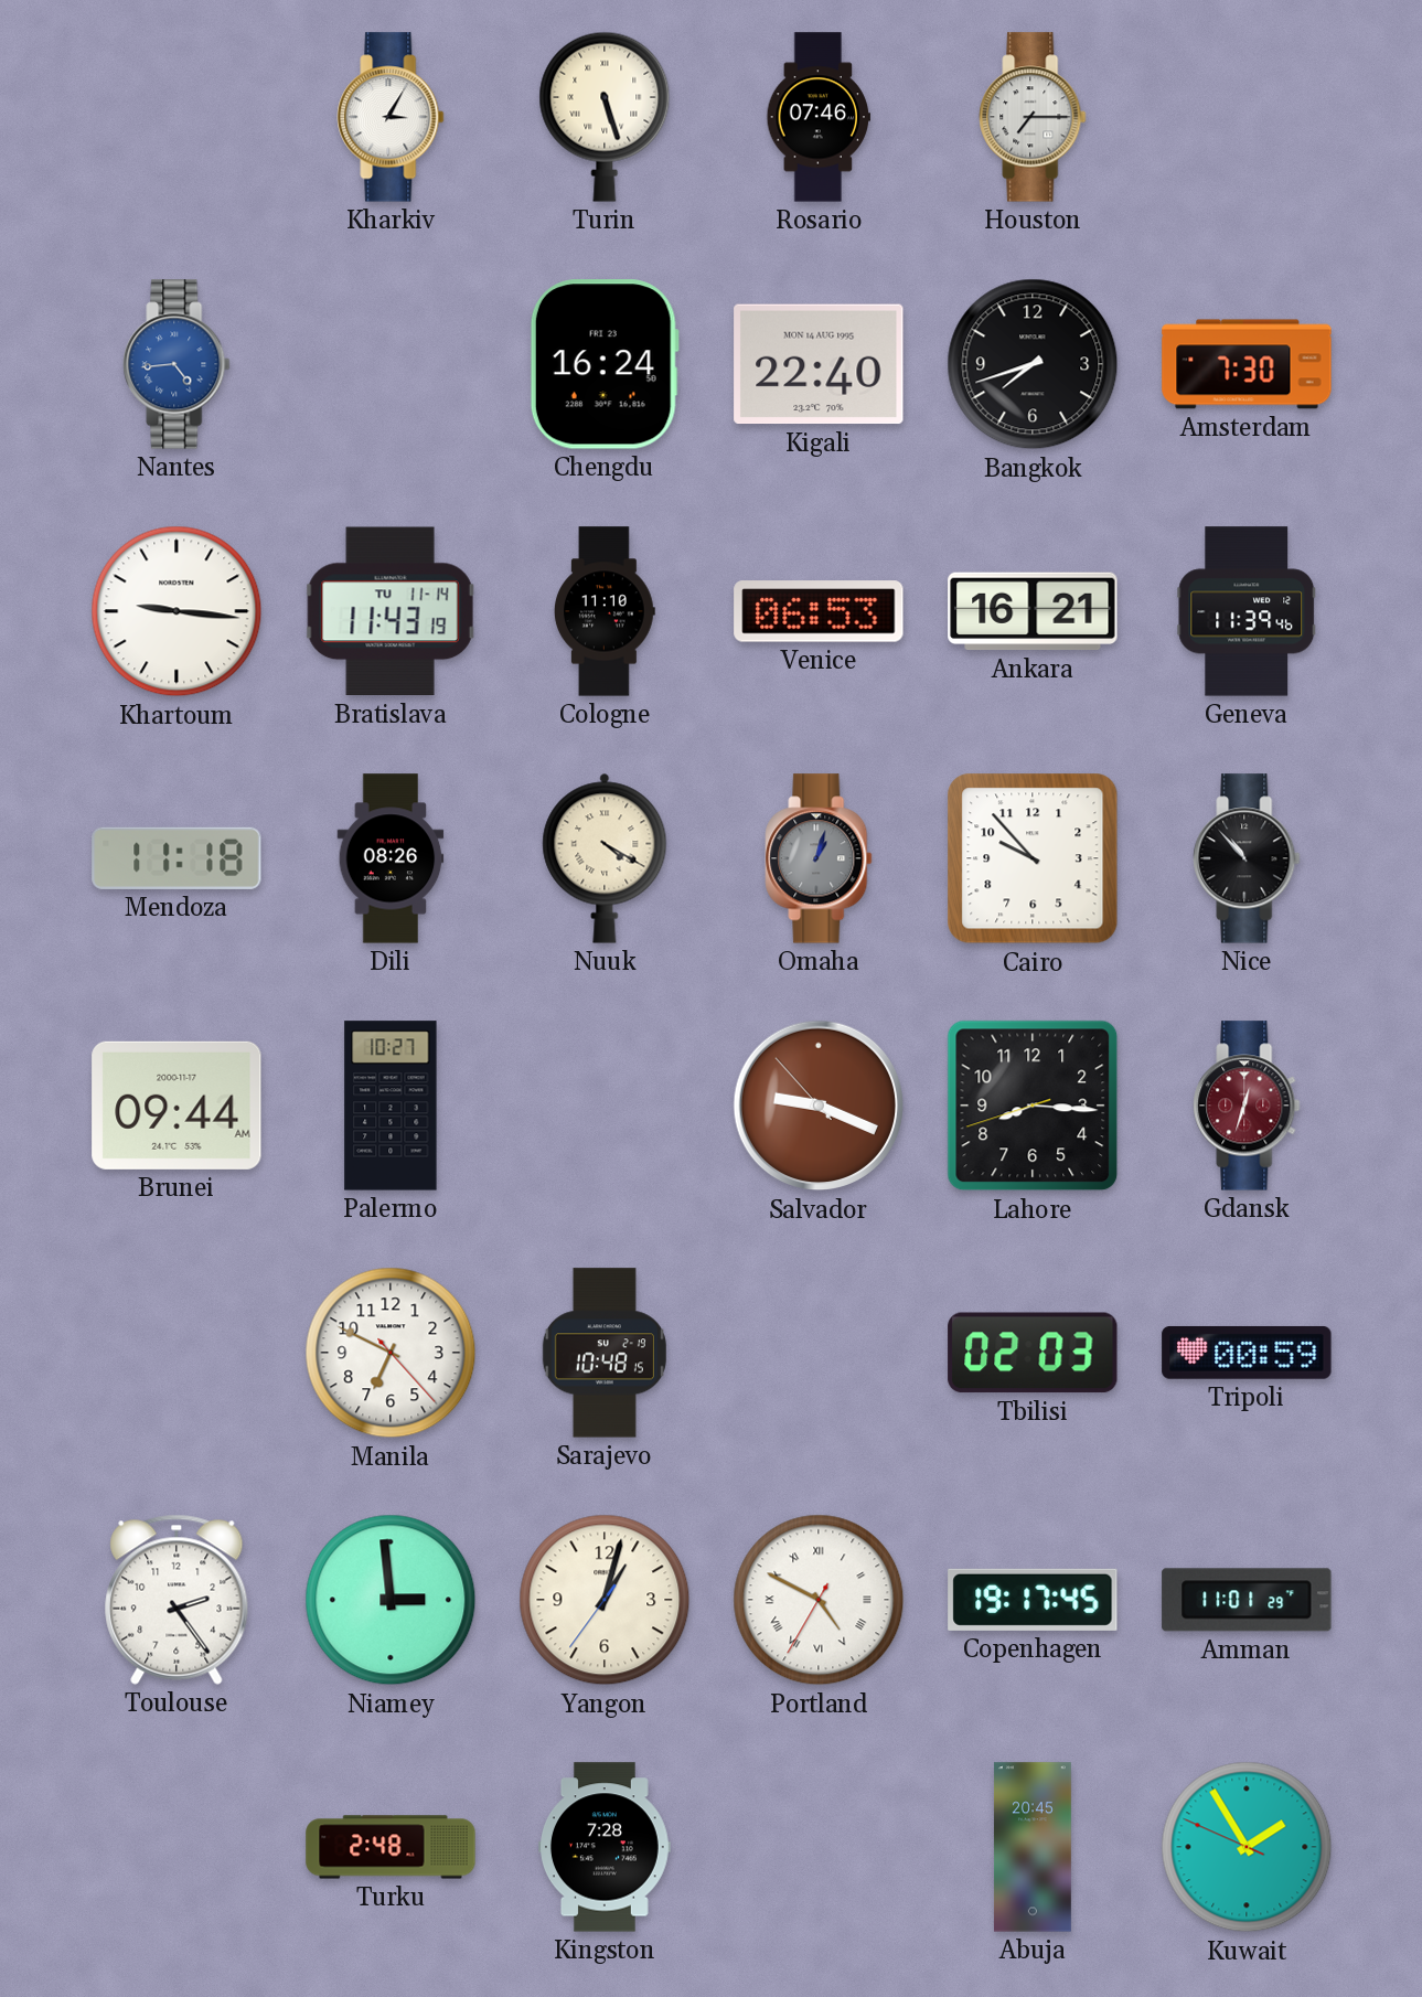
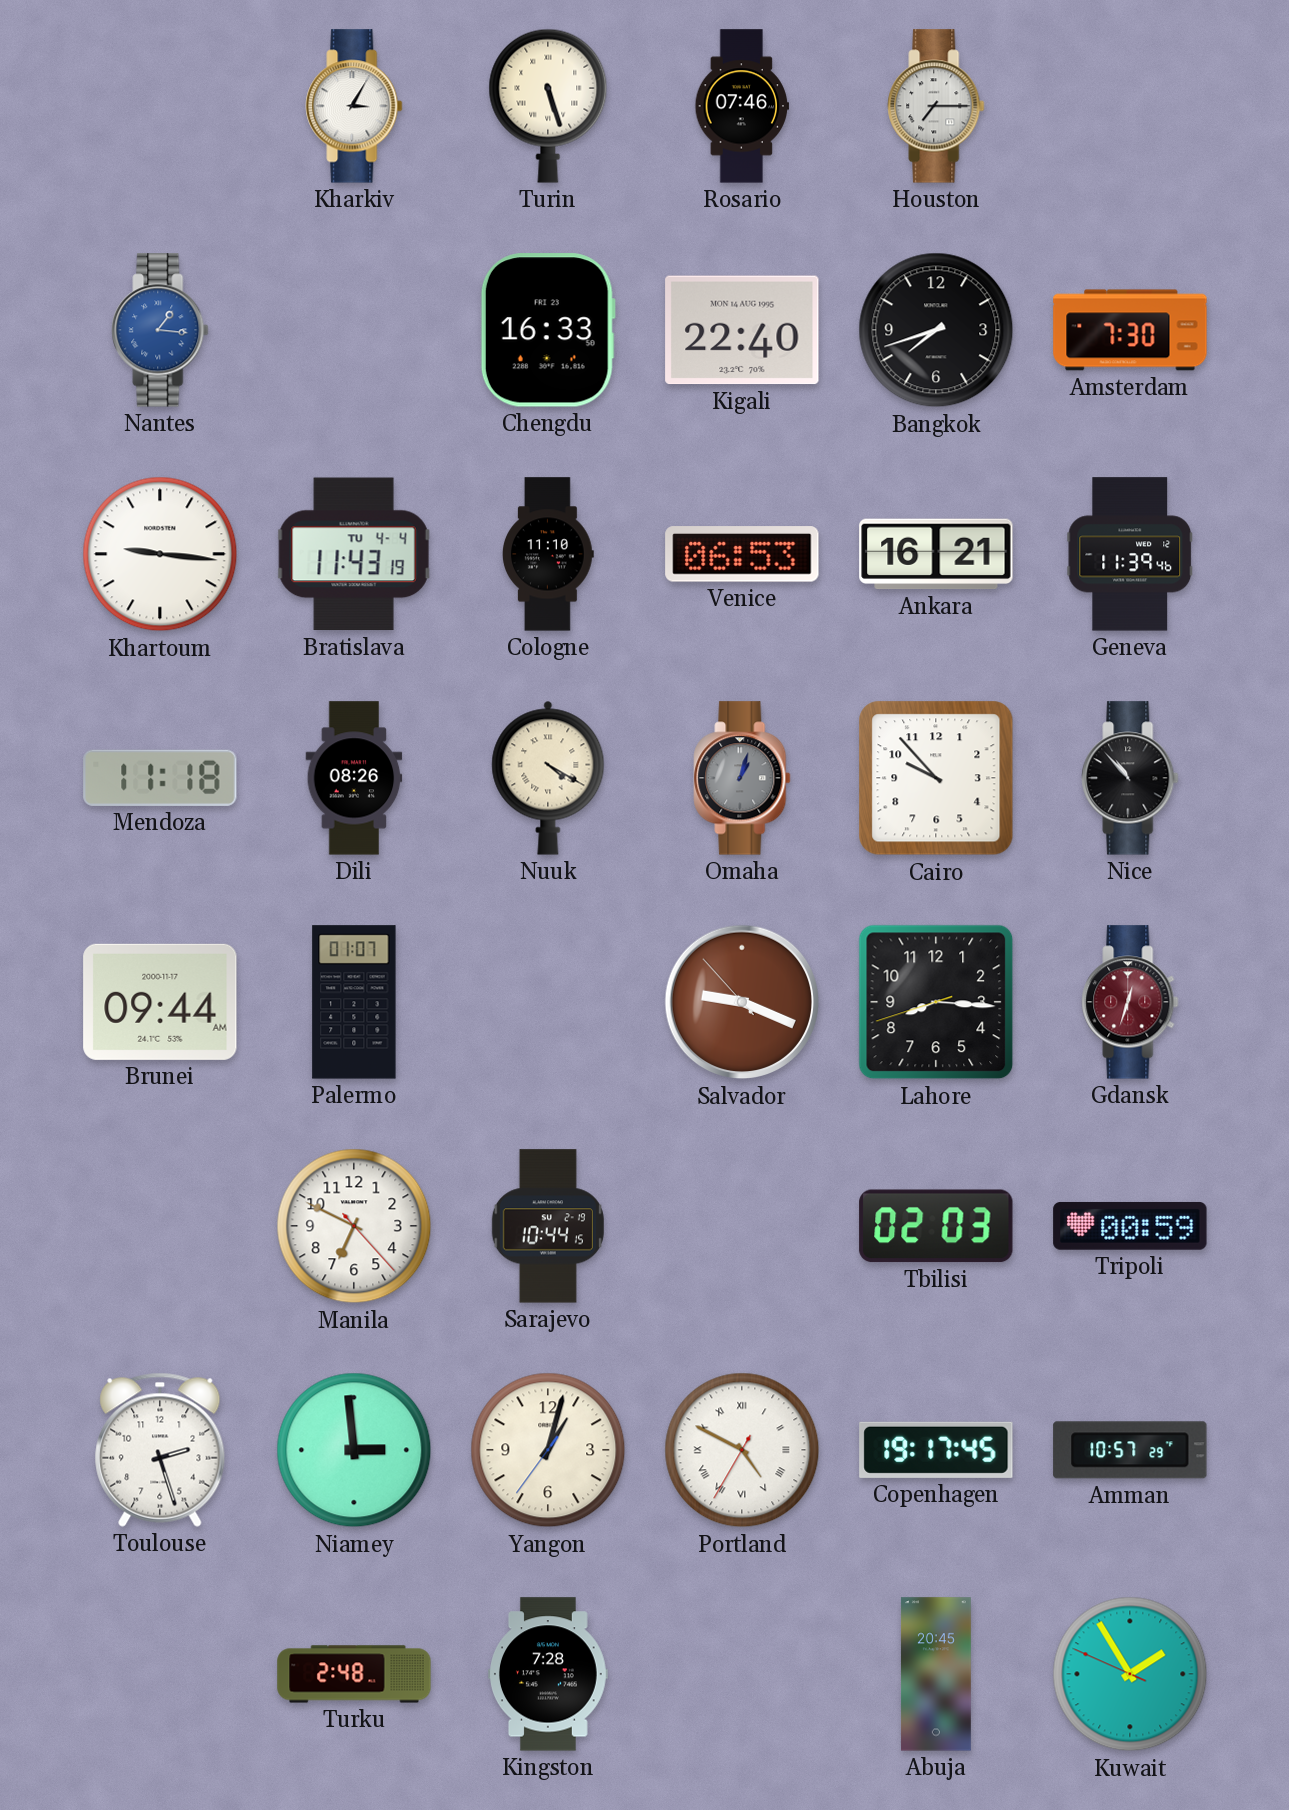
Nantes: 4:44 -> 1:16
Chengdu: 16:24 -> 16:33
Bratislava date: TU 11-14 -> TU 4-4
Palermo: 10:27 -> 01:07
Sarajevo: 10:48 -> 10:44
Toulouse: 2:24 -> 2:27
Amman: 11:01 -> 10:57
